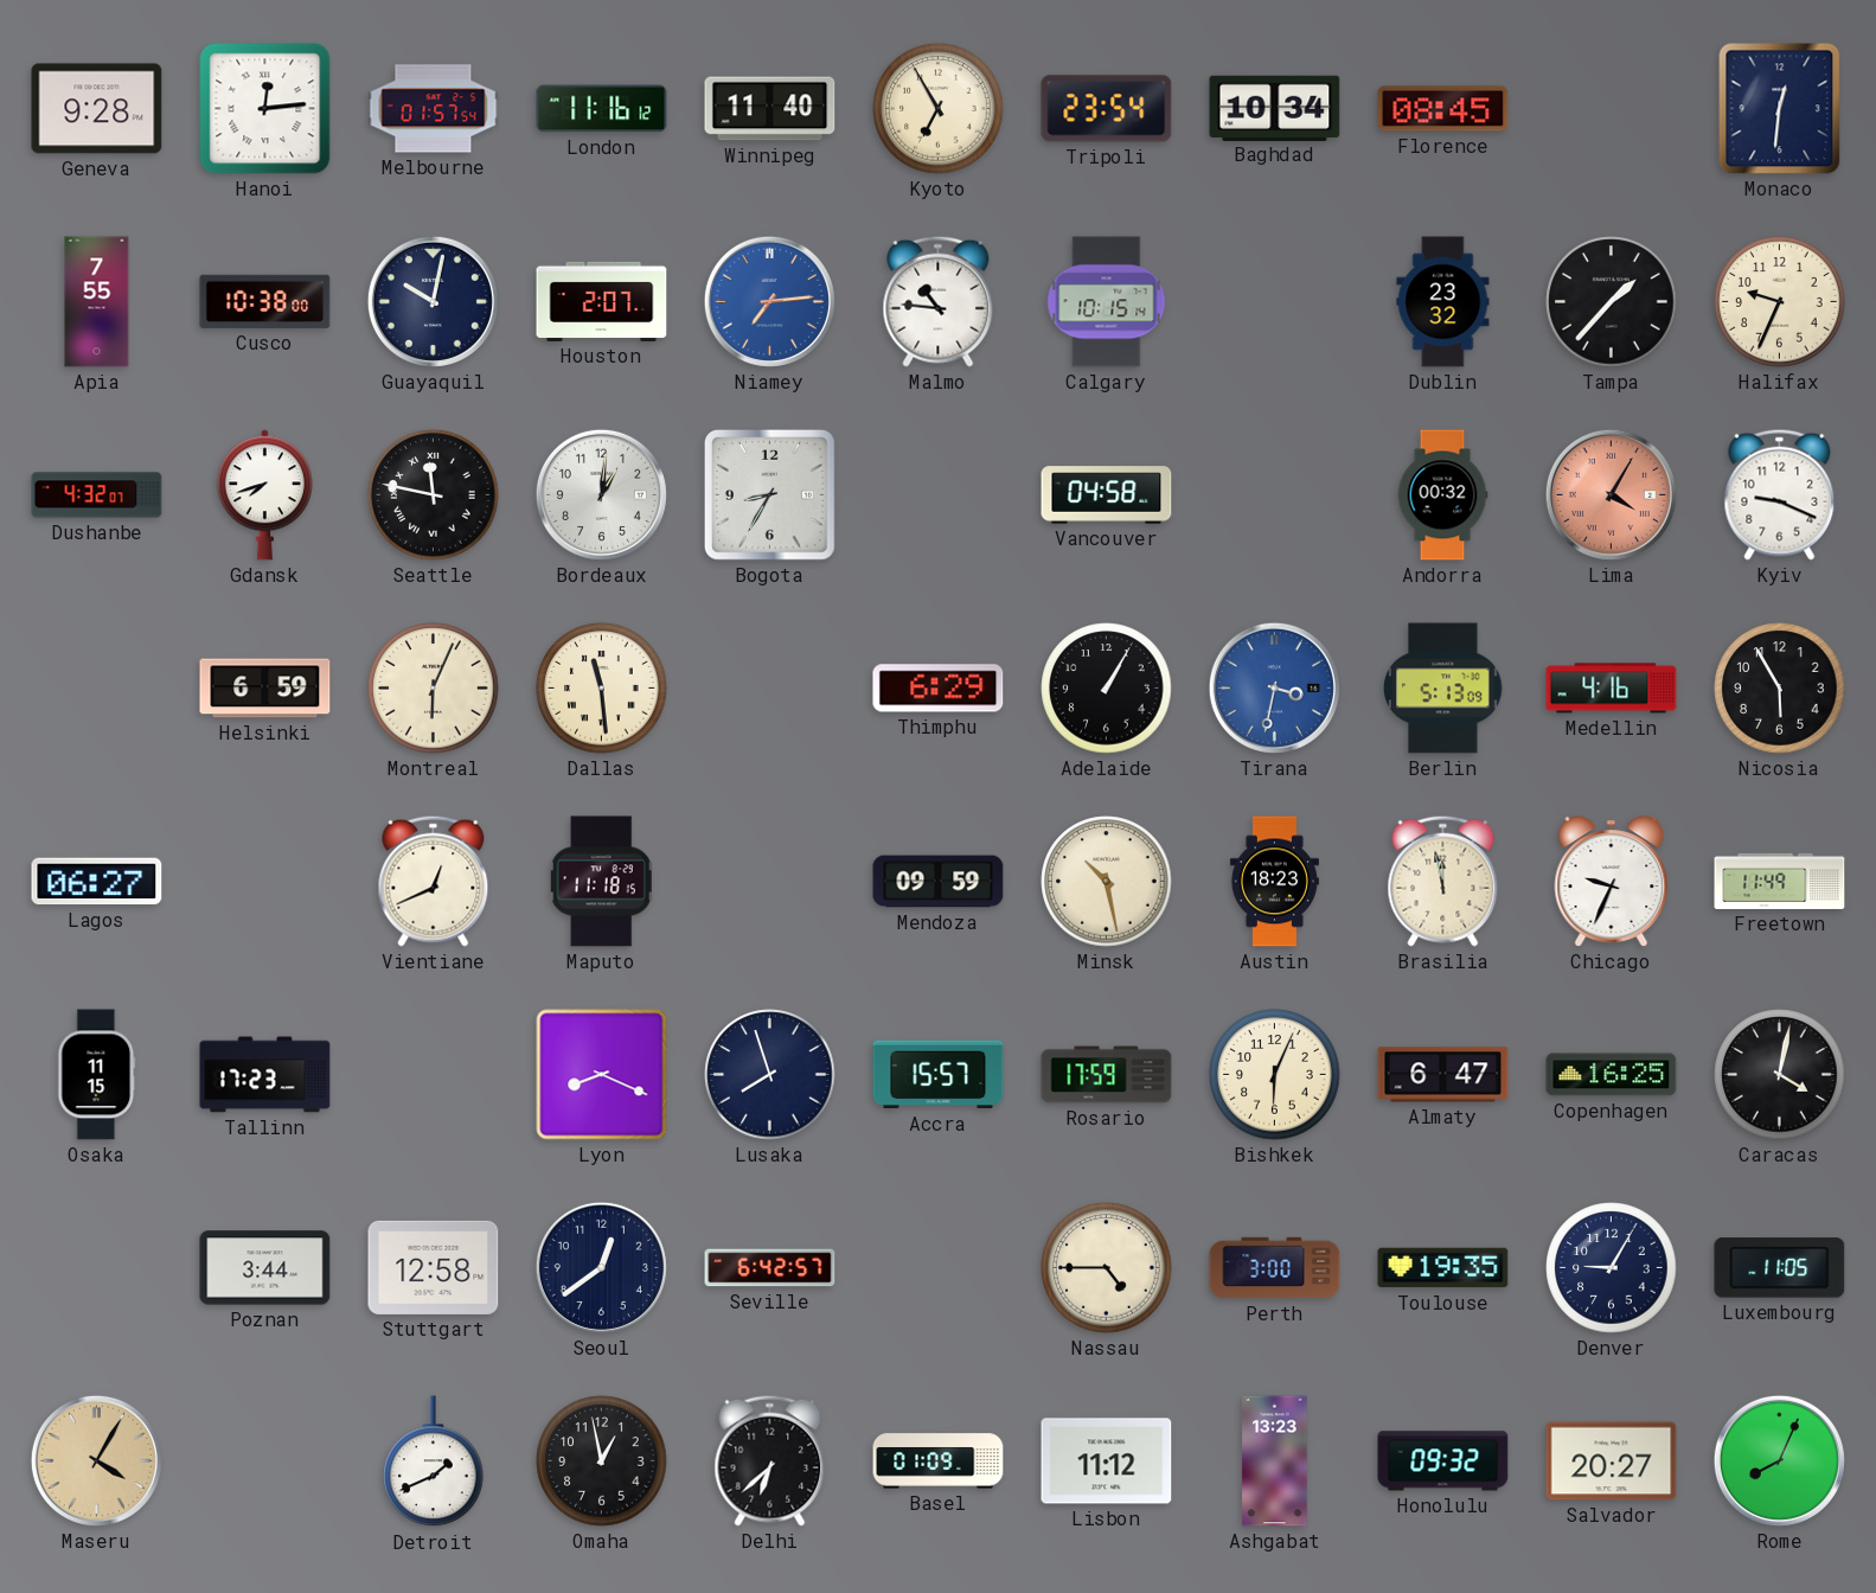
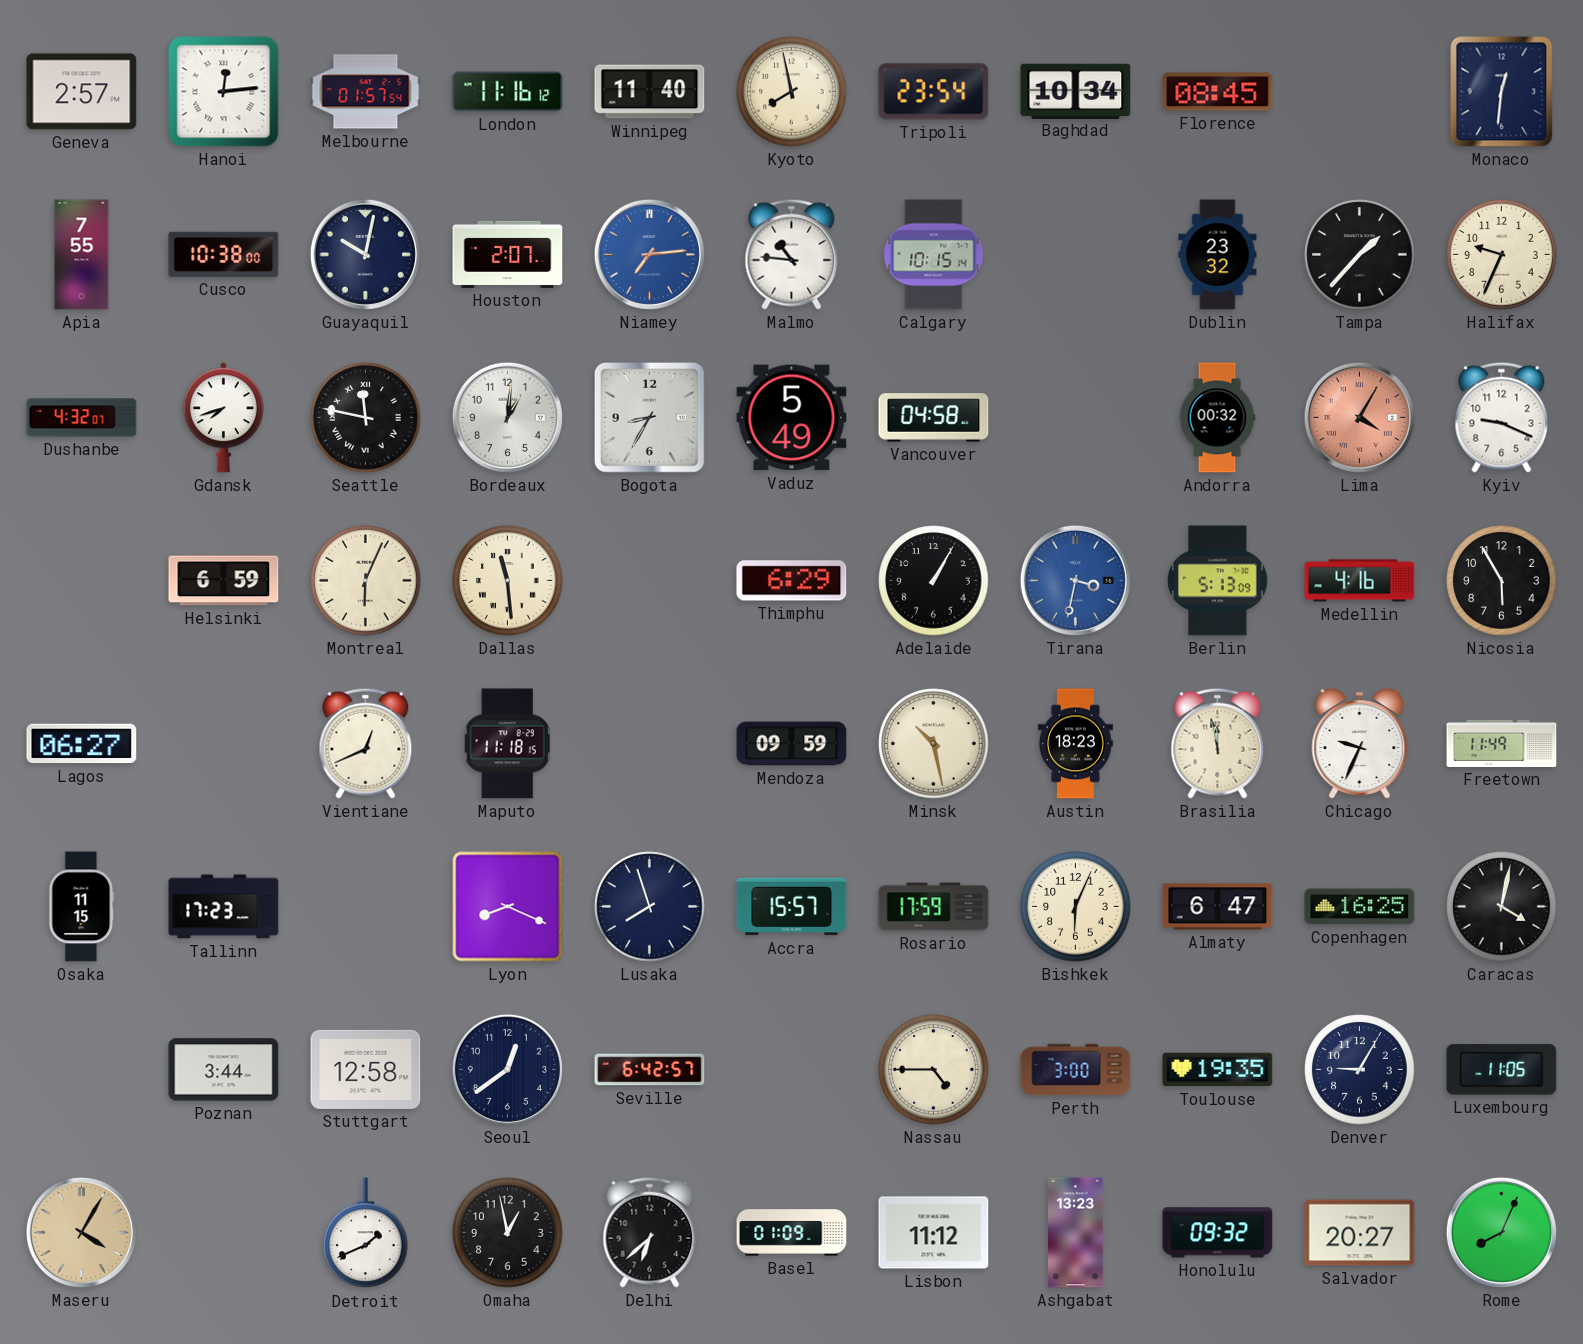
Geneva: 9:28 -> 2:57
Kyoto: 6:55 -> 7:58
Vaduz: none -> 5:49
